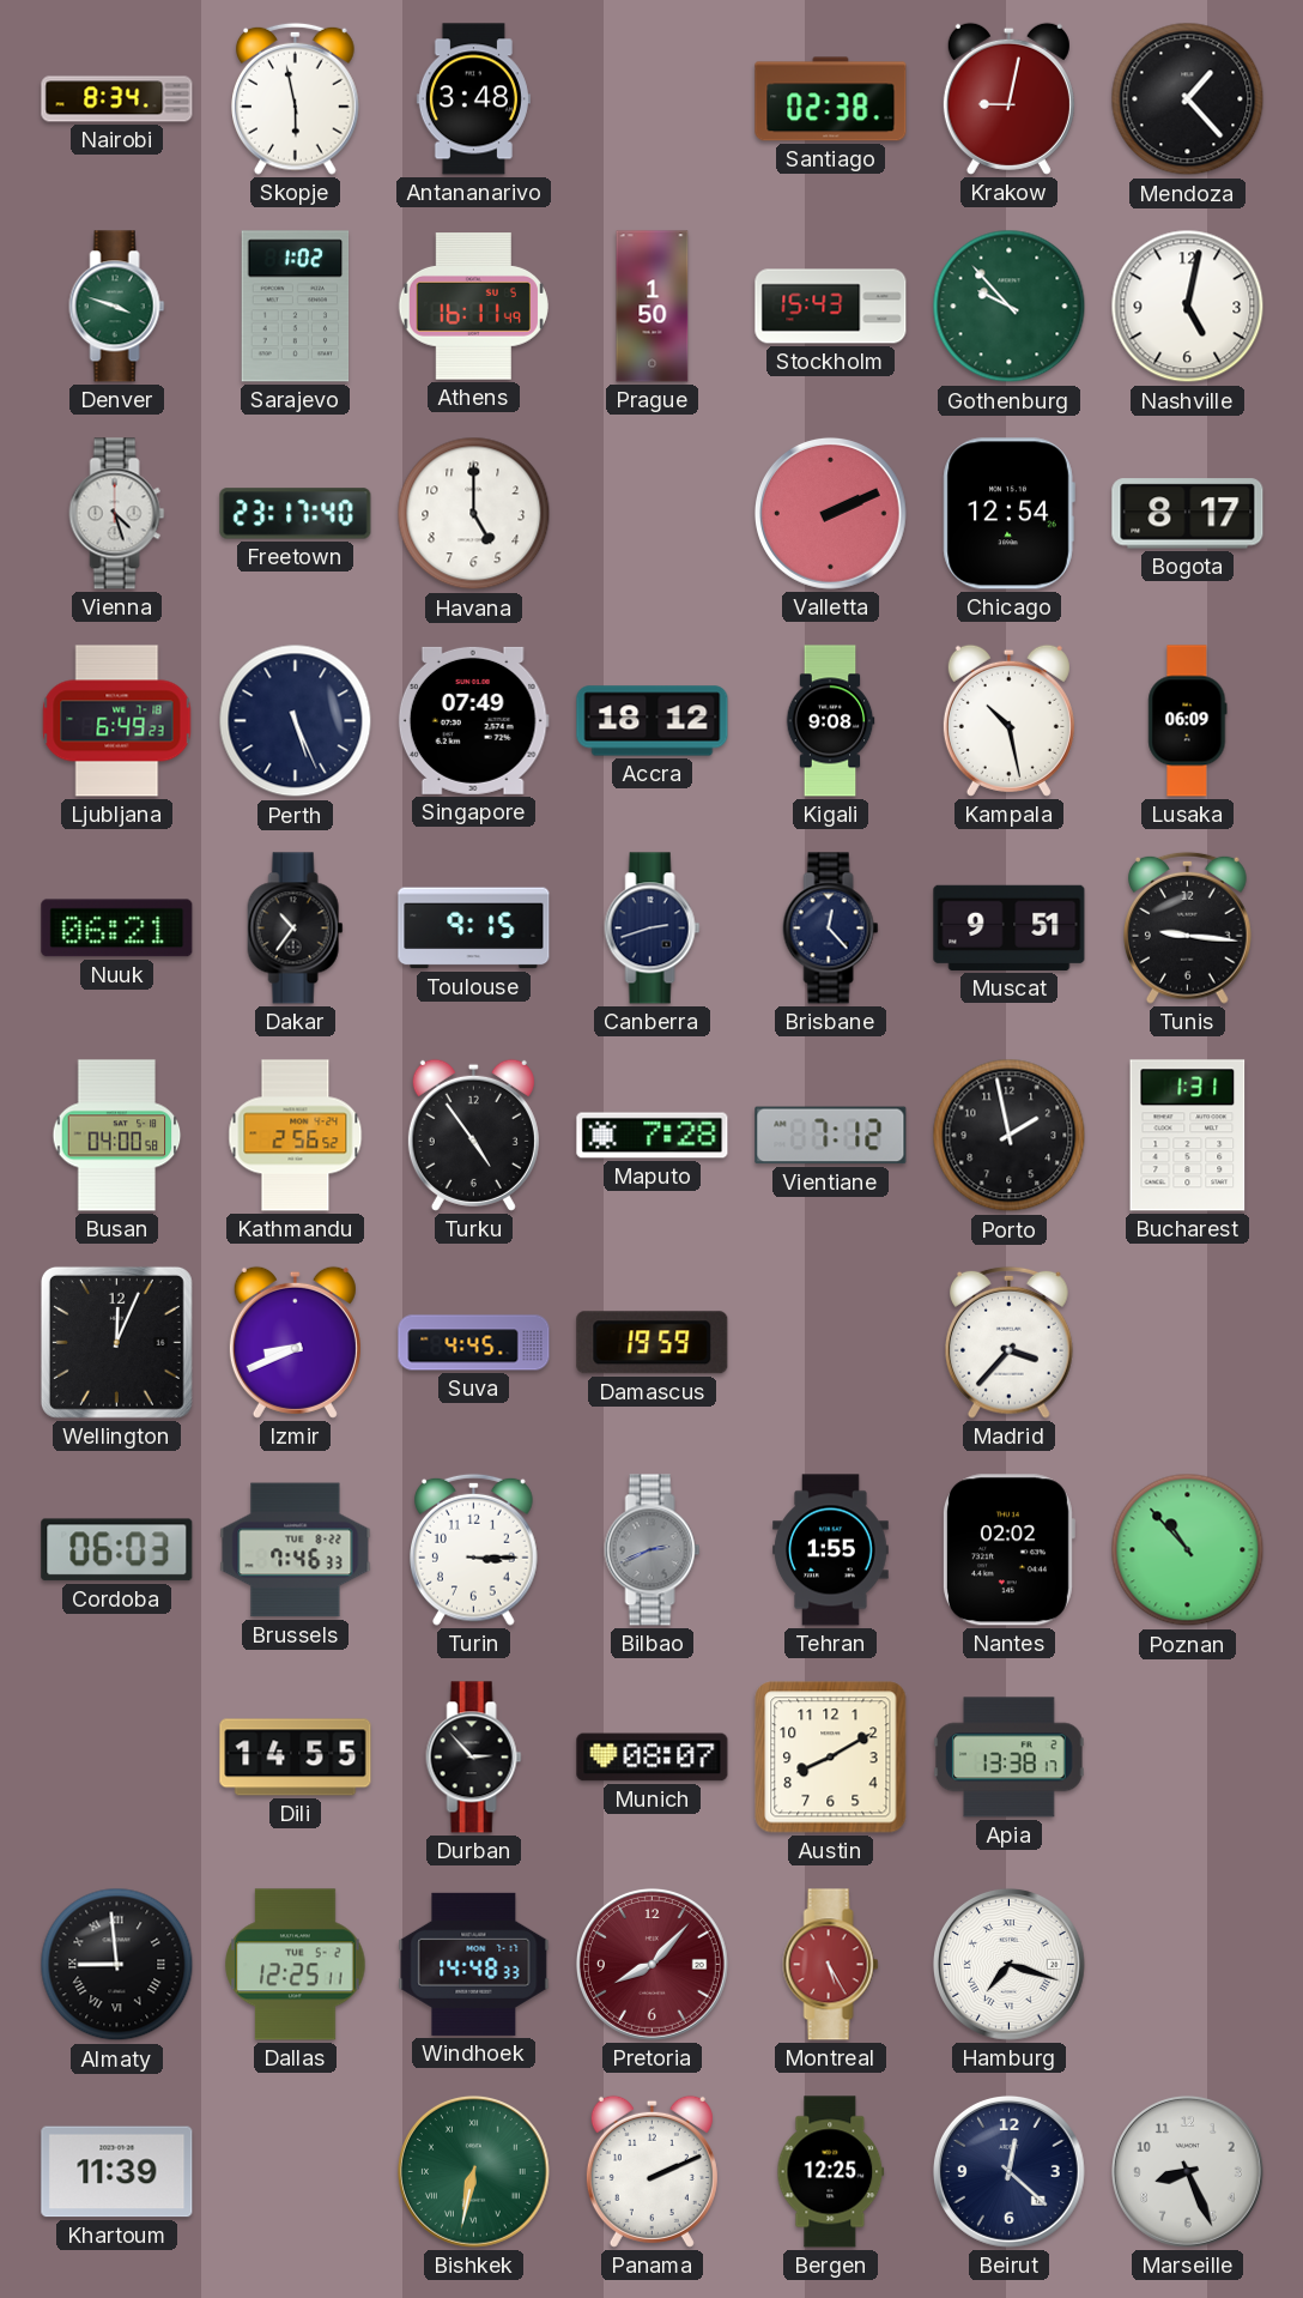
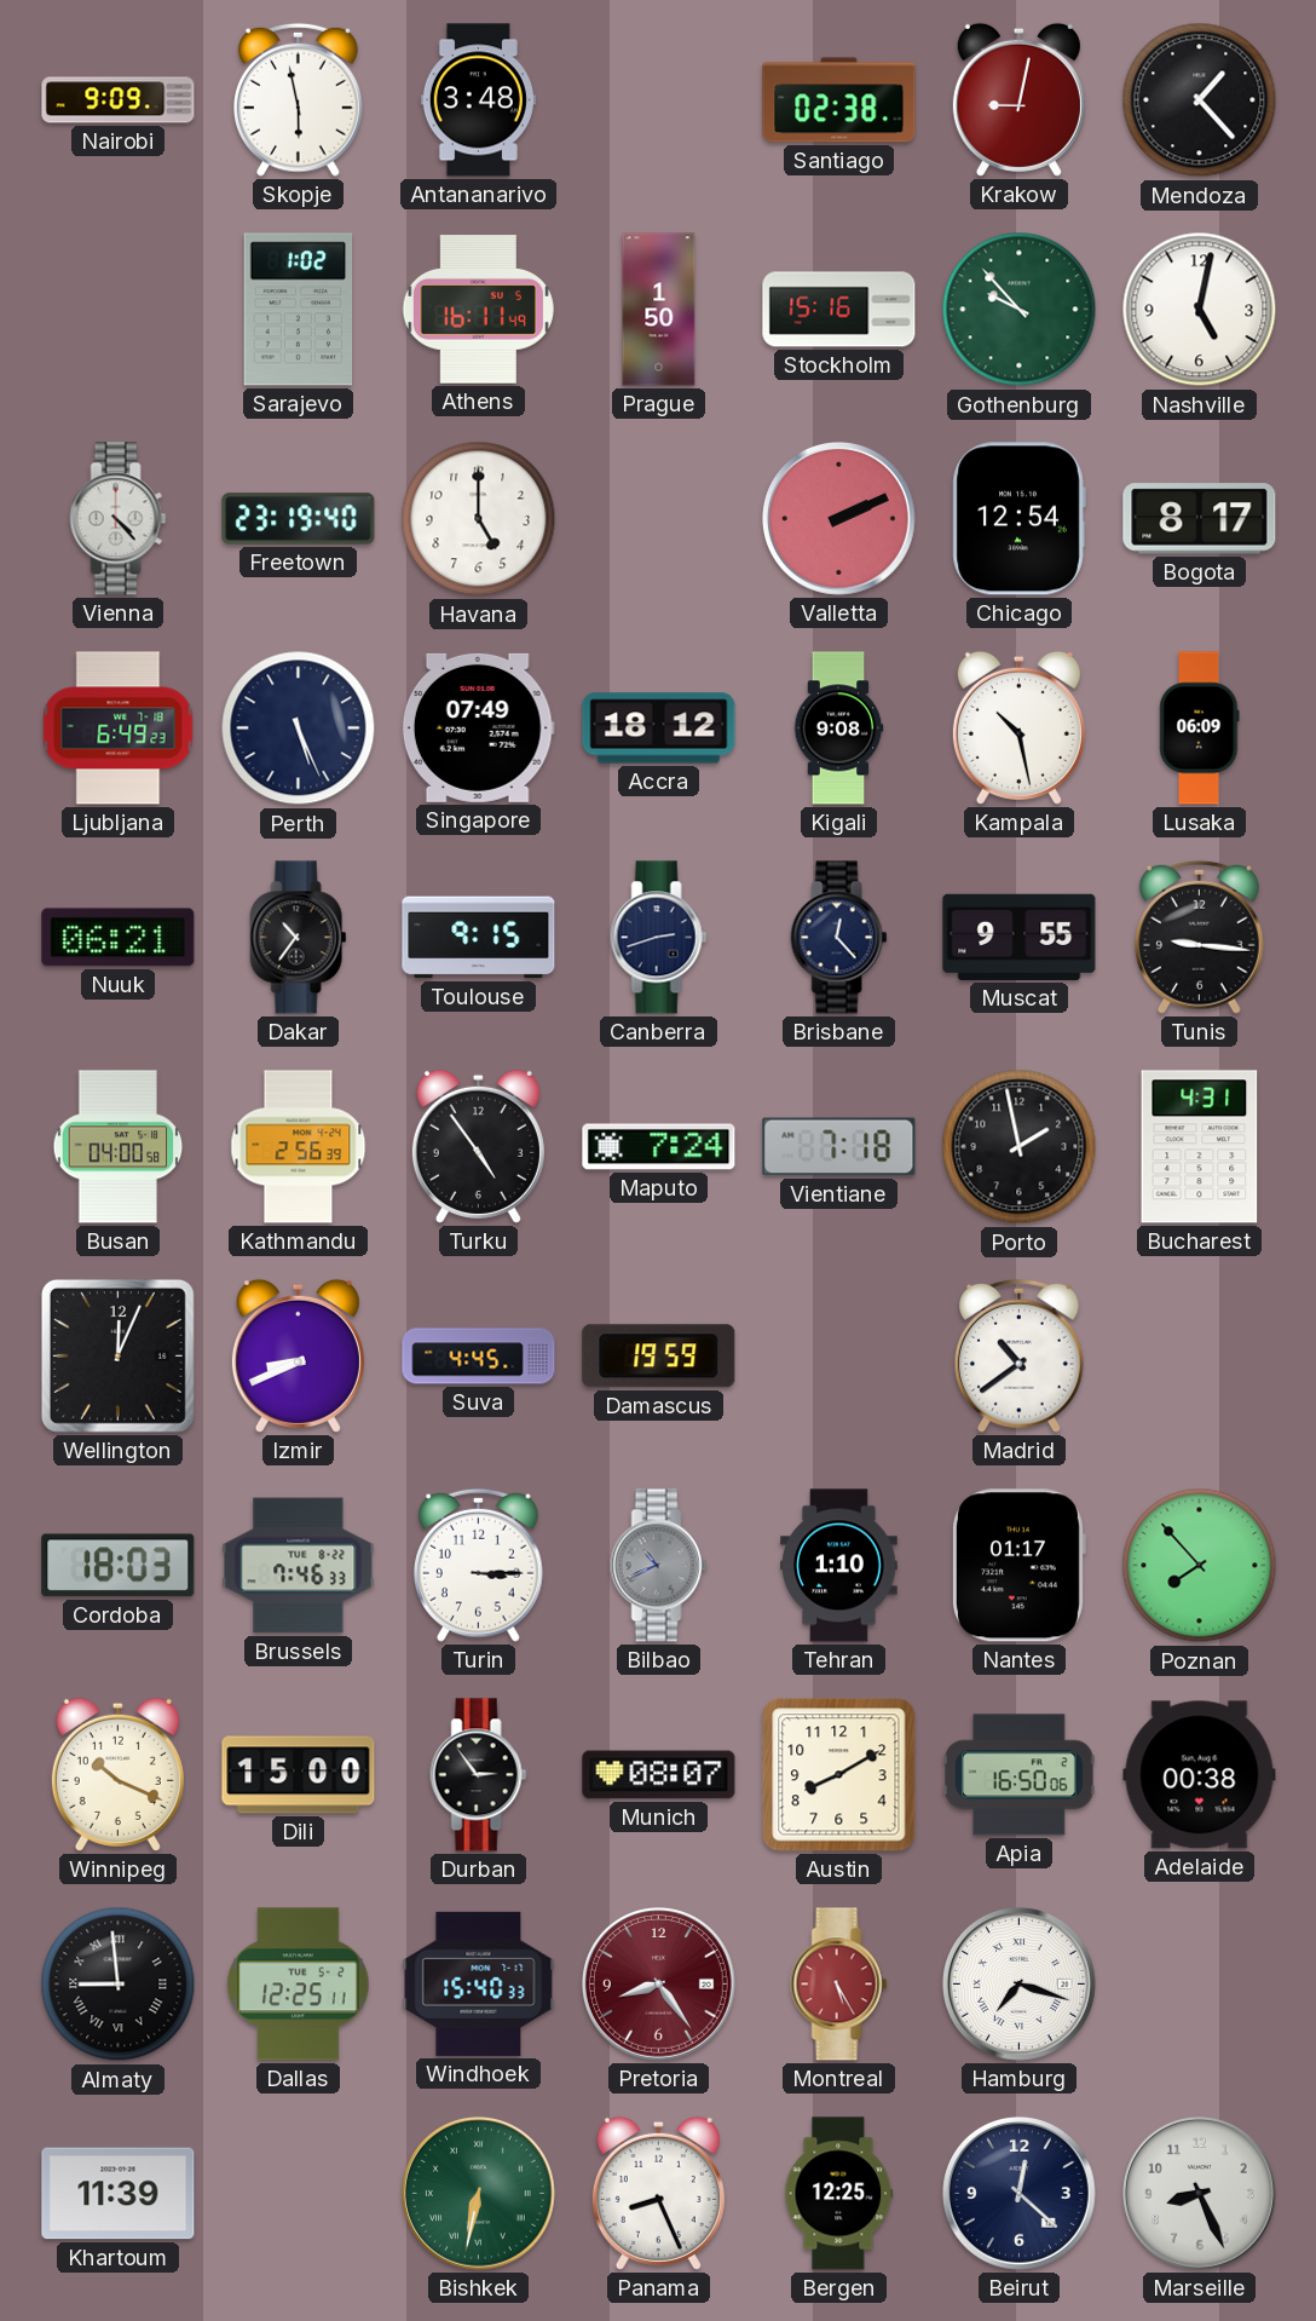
Nairobi: 8:34 -> 9:09
Denver: 3:48 -> none
Stockholm: 15:43 -> 15:16
Vienna: 4:27 -> 4:23
Freetown: 23:17 -> 23:19
Muscat: 9:51 -> 9:55
Kathmandu: 2:56:52 -> 2:56:39
Maputo: 7:28 -> 7:24
Vientiane: 7:12 -> 7:18
Bucharest: 1:31 -> 4:31
Madrid: 3:37 -> 10:39
Cordoba: 06:03 -> 18:03
Bilbao: 2:41 -> 10:41
Tehran: 1:55 -> 1:10
Nantes: 02:02 -> 01:17
Poznan: 10:53 -> 7:53
Winnipeg: none -> 10:19
Dili: 14:55 -> 15:00
Durban: 2:53 -> 2:54
Apia: 13:38 -> 16:50
Adelaide: none -> 00:38
Windhoek: 14:48 -> 15:40
Pretoria: 8:07 -> 8:24
Panama: 2:11 -> 8:26
